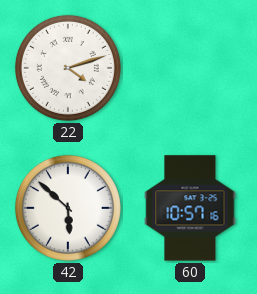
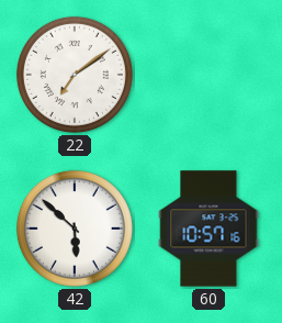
22: 4:12 -> 7:09
